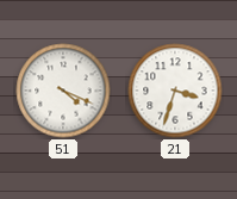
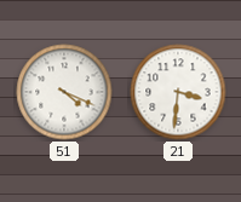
21: 3:33 -> 3:31
